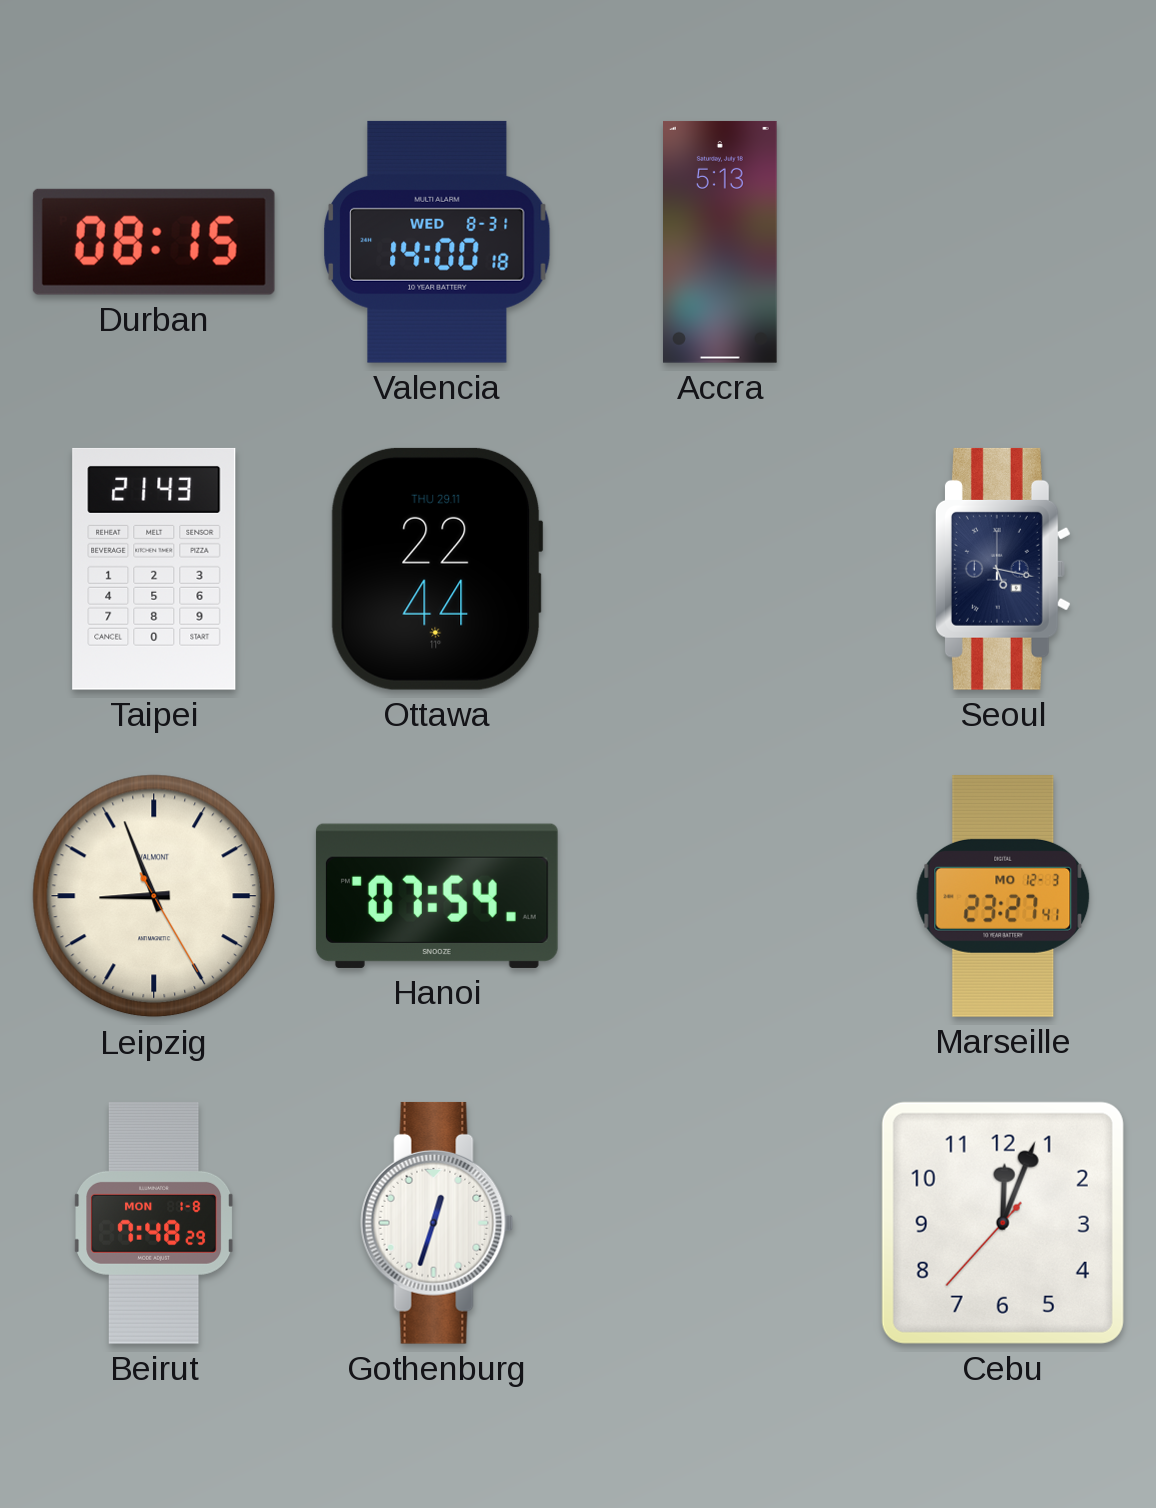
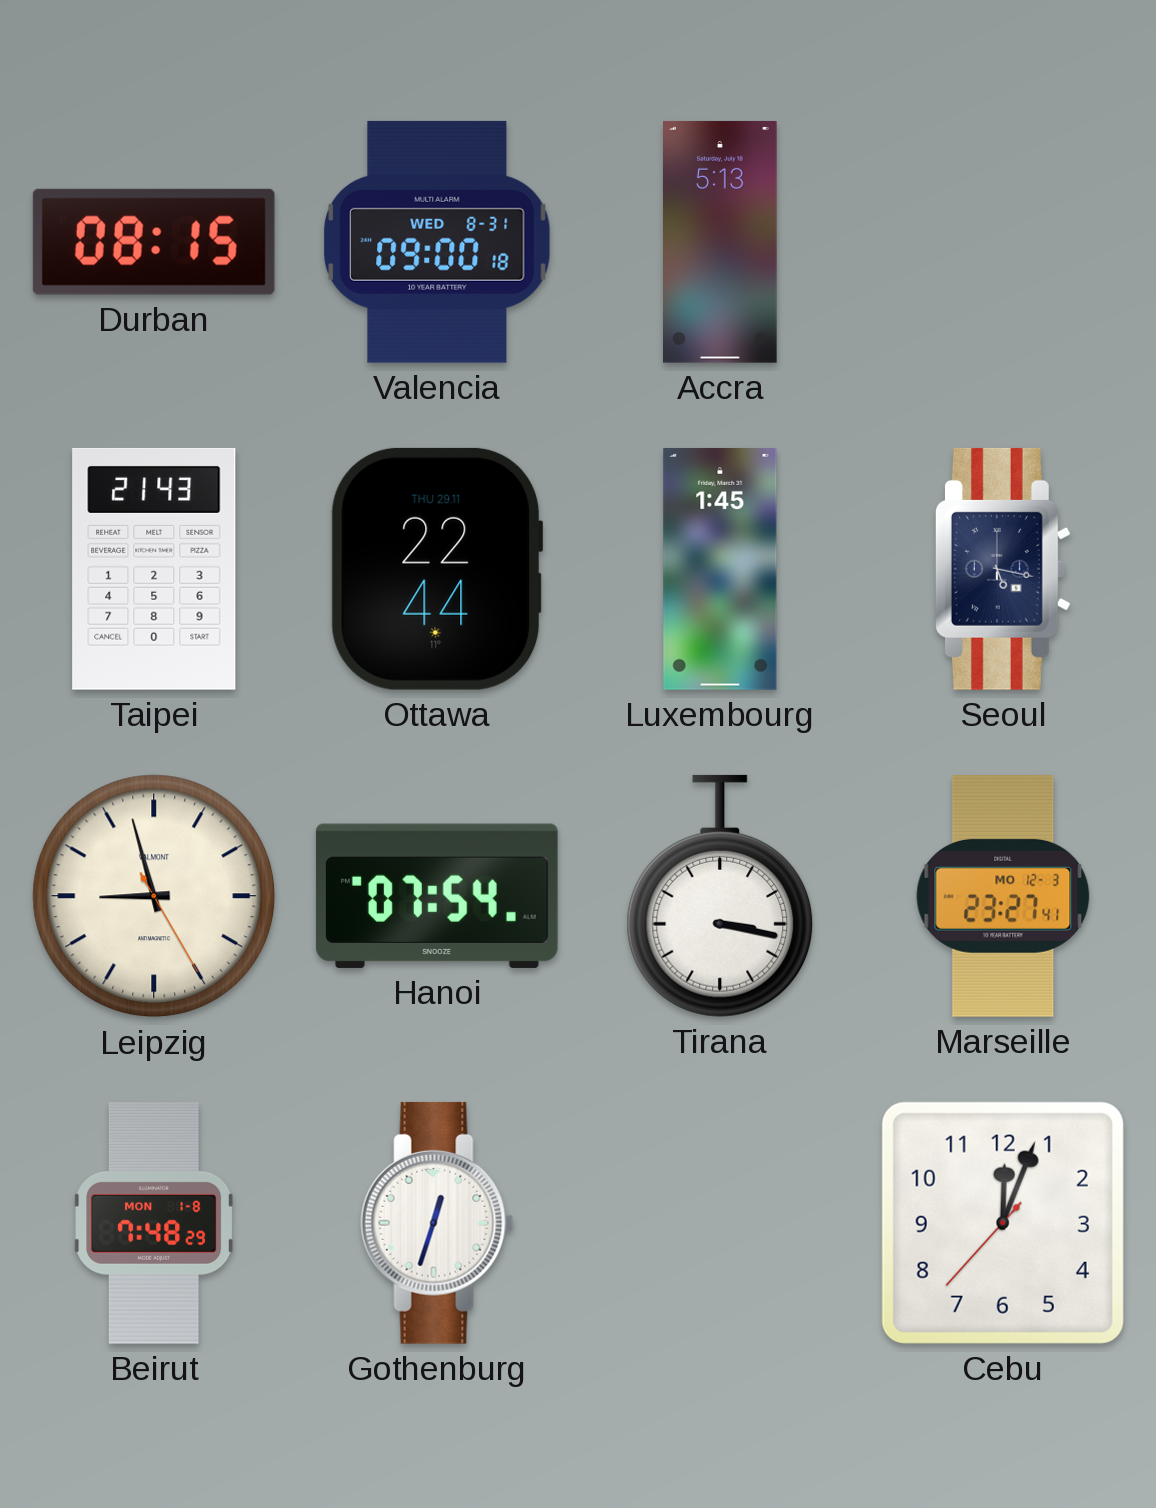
Valencia: 14:00 -> 09:00
Luxembourg: none -> 1:45
Leipzig: 8:56 -> 8:57
Tirana: none -> 3:17
